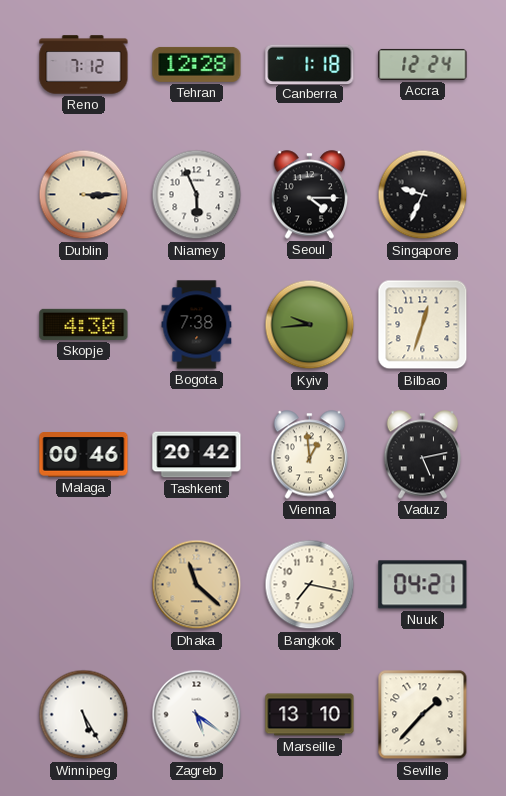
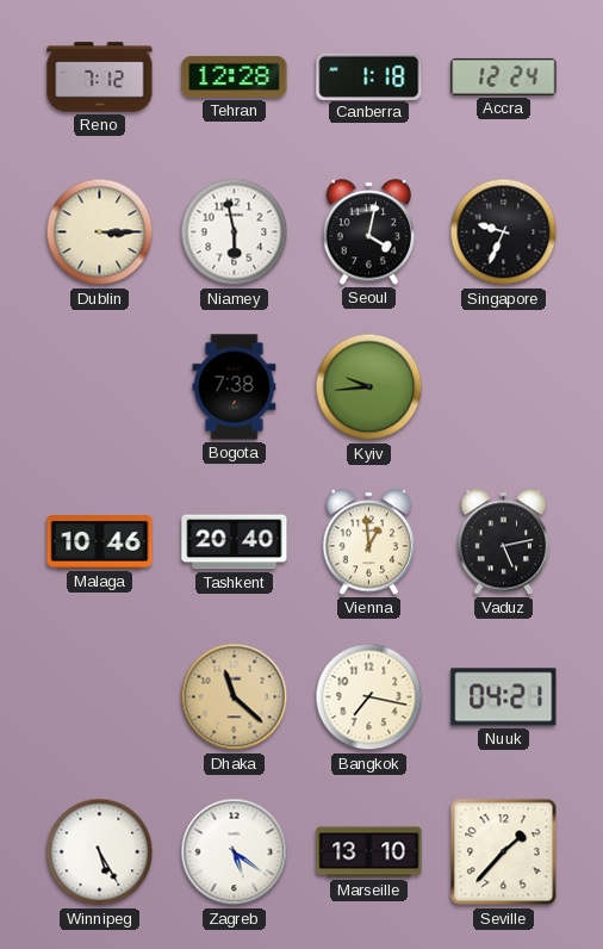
Niamey: 5:56 -> 5:58
Seoul: 4:15 -> 4:02
Skopje: 4:30 -> none
Bilbao: 12:33 -> none
Malaga: 00:46 -> 10:46
Tashkent: 20:42 -> 20:40
